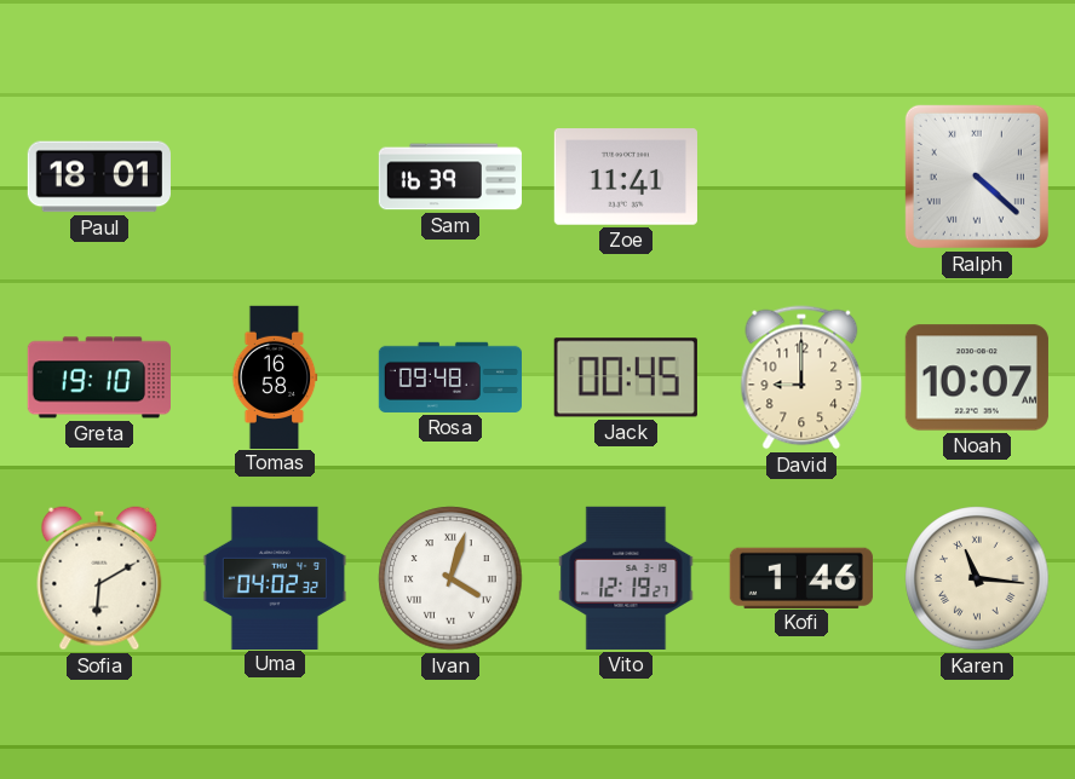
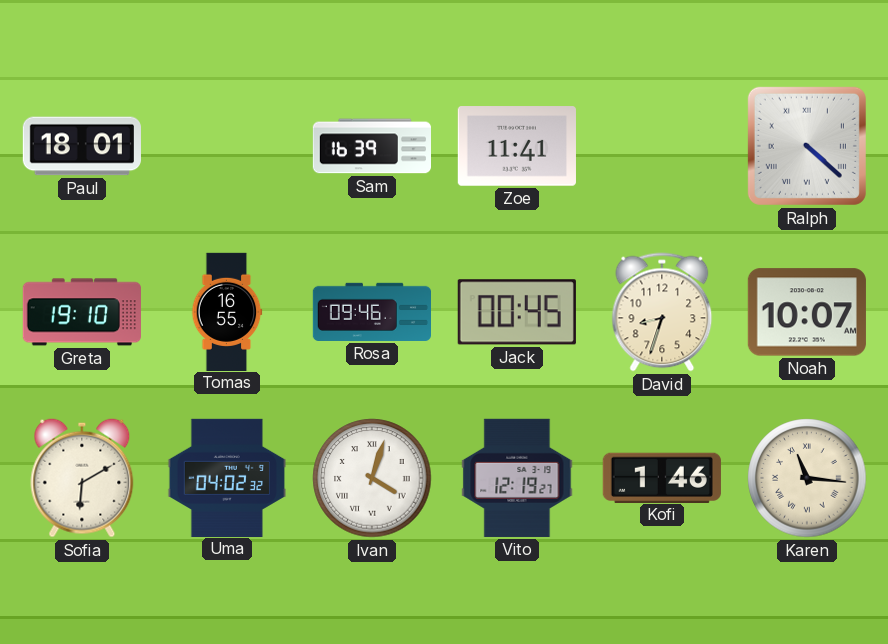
Tomas: 16:58 -> 16:55
Rosa: 09:48 -> 09:46
David: 9:00 -> 8:33
